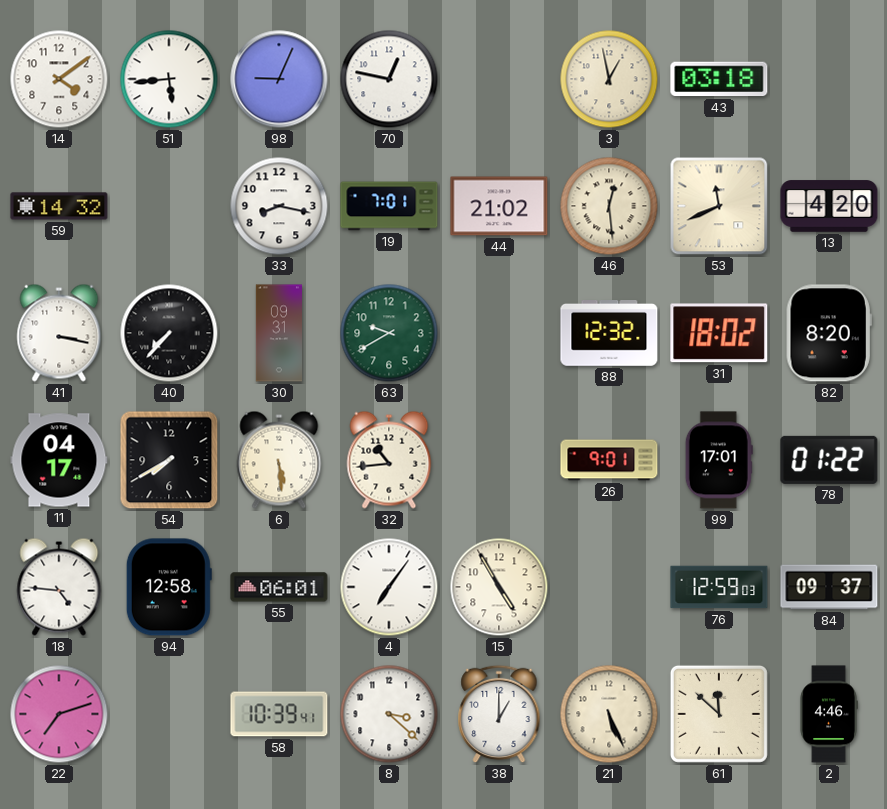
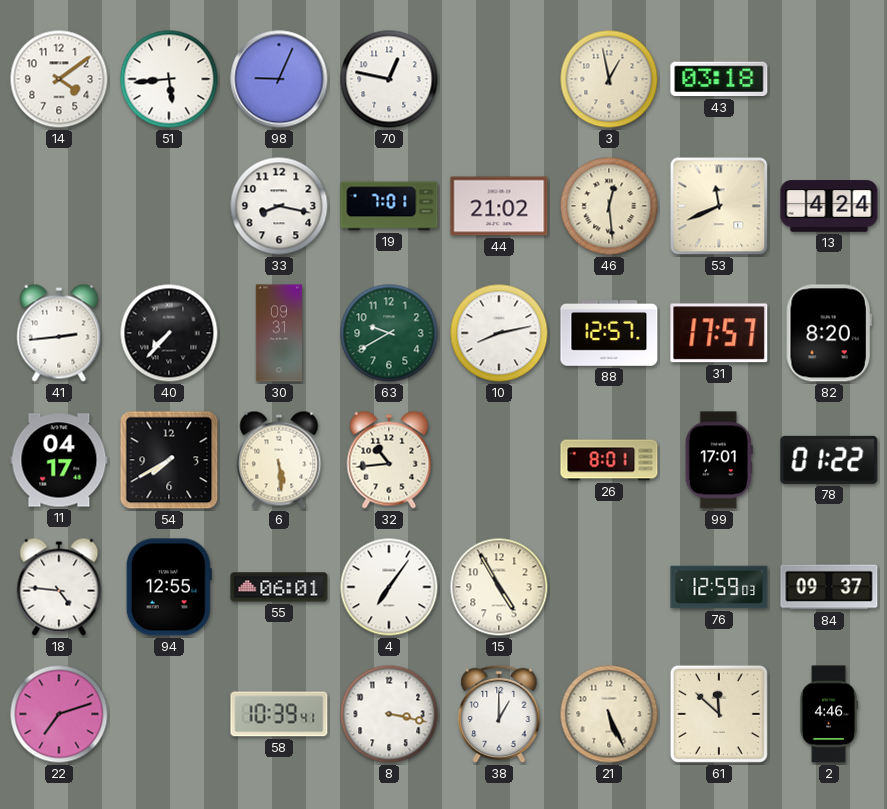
59: 14:32 -> none
13: 4:20 -> 4:24
41: 3:17 -> 2:44
10: none -> 8:13
88: 12:32 -> 12:57
31: 18:02 -> 17:57
26: 9:01 -> 8:01
94: 12:58 -> 12:55
8: 3:22 -> 3:17
